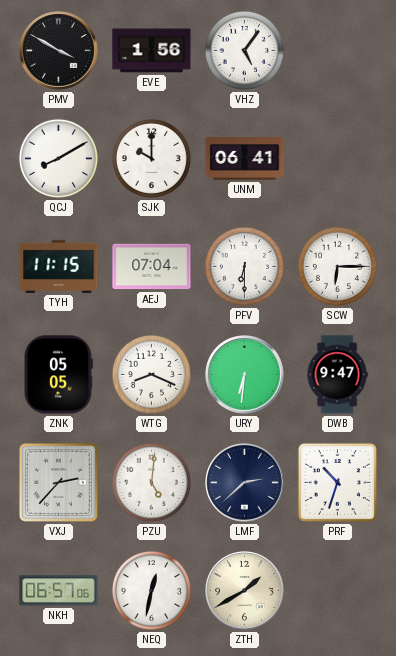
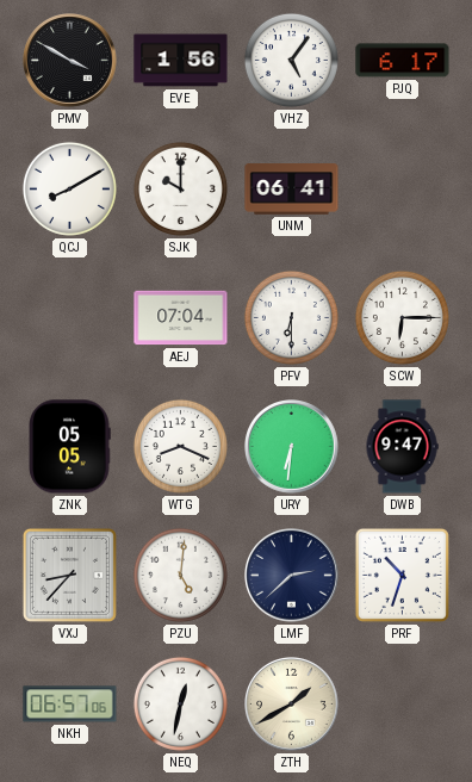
PJQ: none -> 6:17
TYH: 11:15 -> none
VXJ: 2:37 -> 8:37
